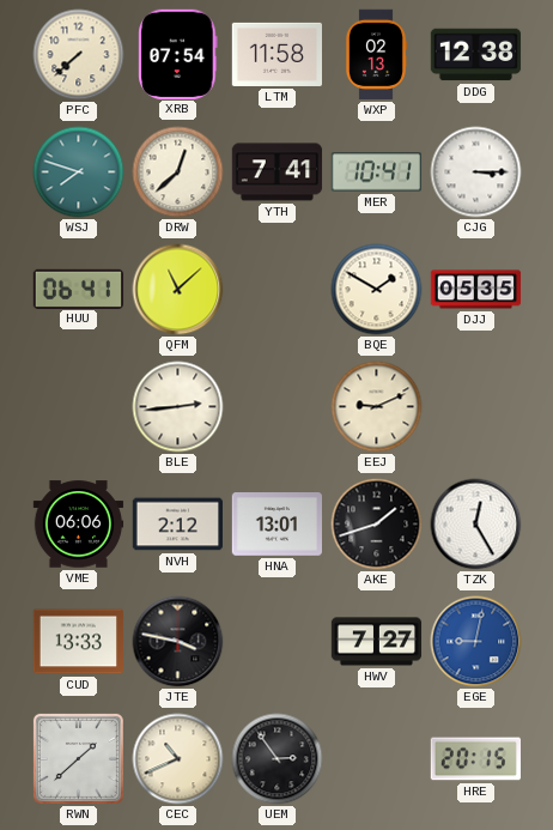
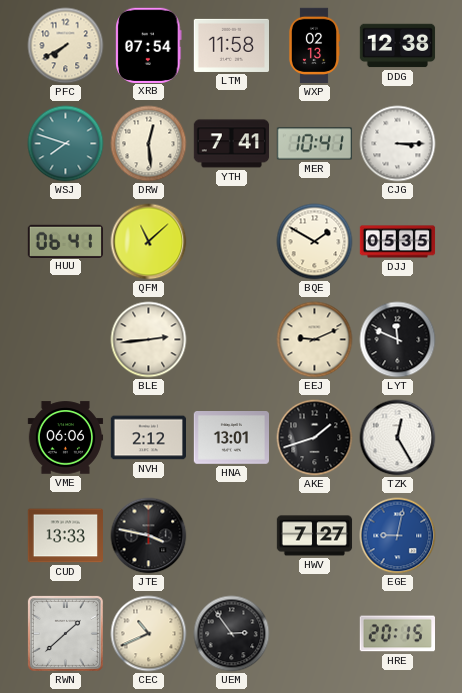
PFC: 7:38 -> 7:40
DRW: 12:38 -> 12:29
LYT: none -> 11:49
